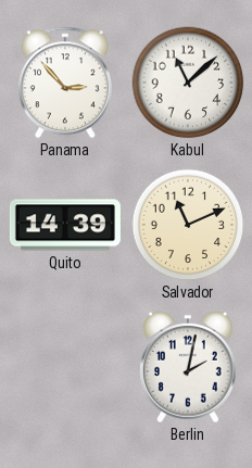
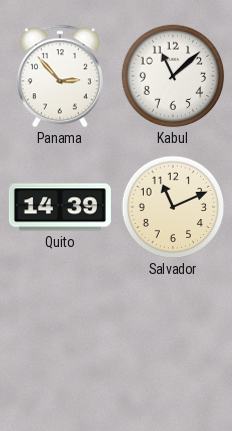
Berlin: 2:02 -> none
